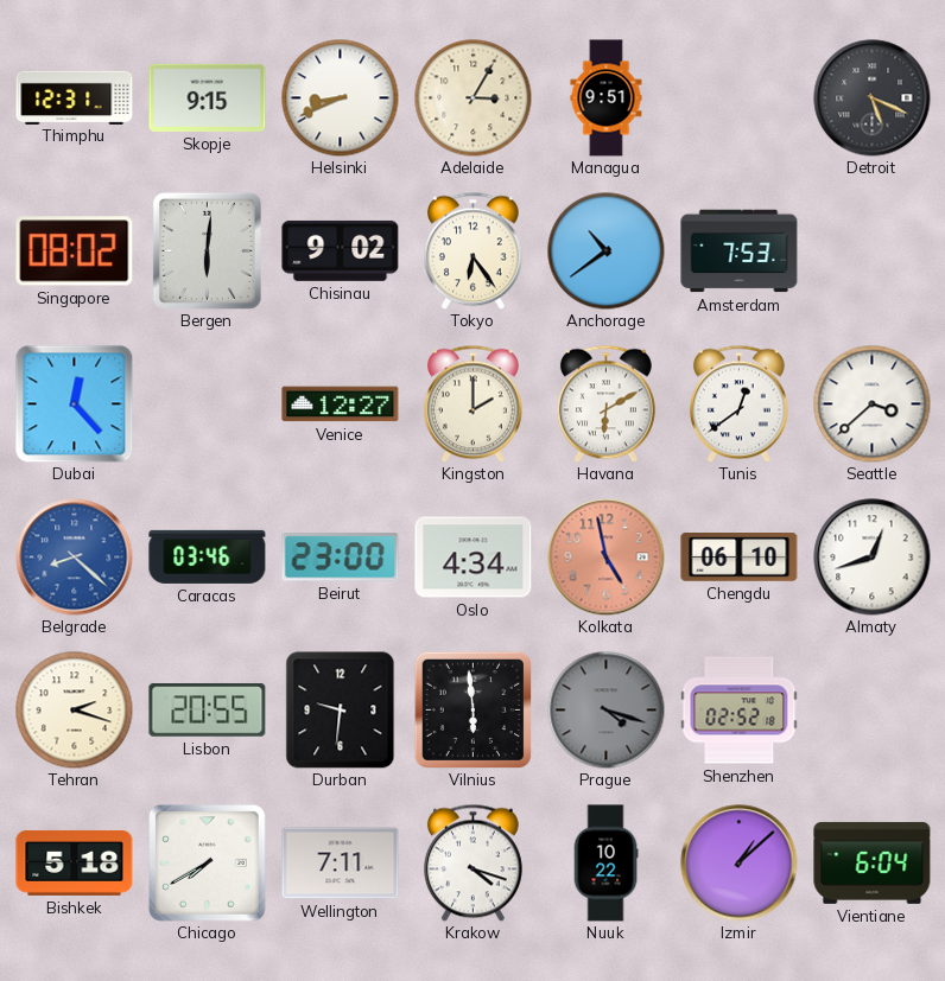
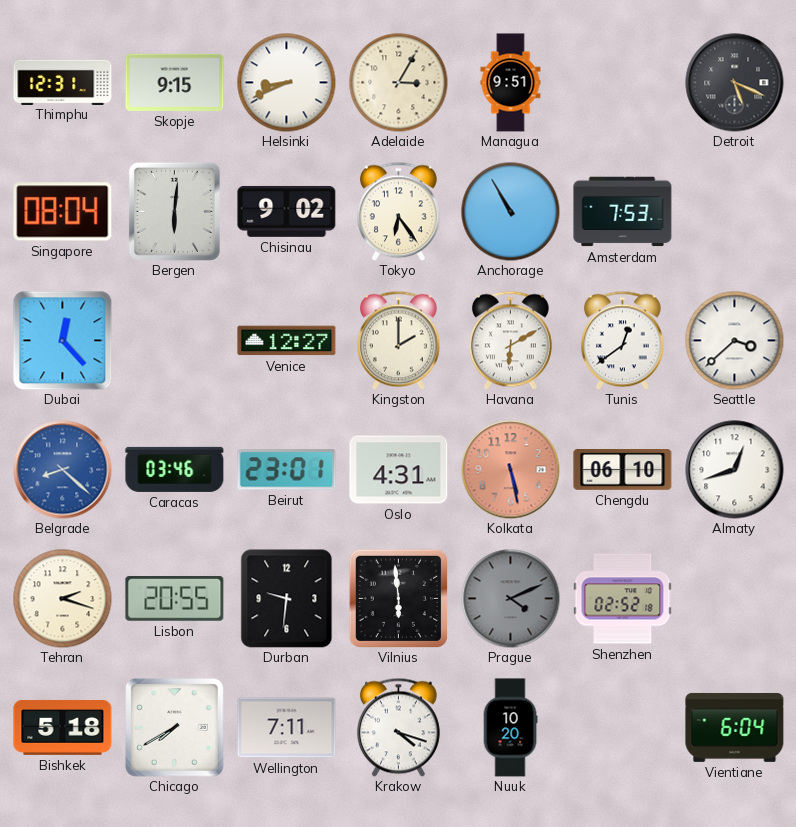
Singapore: 08:02 -> 08:04
Anchorage: 10:39 -> 10:55
Beirut: 23:00 -> 23:01
Oslo: 4:34 -> 4:31
Kolkata: 4:58 -> 5:28
Prague: 4:18 -> 4:11
Nuuk: 10:22 -> 10:20
Izmir: 1:08 -> none
